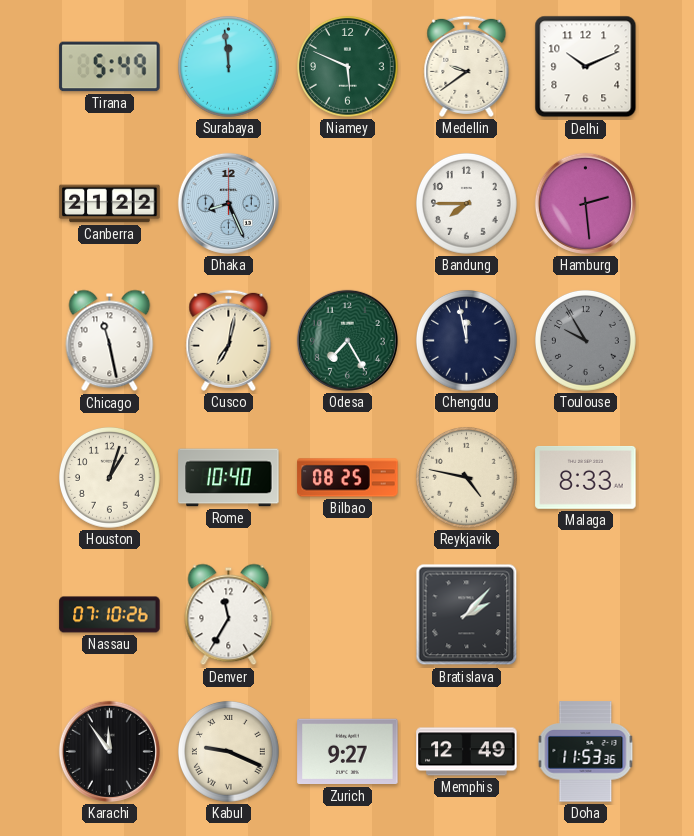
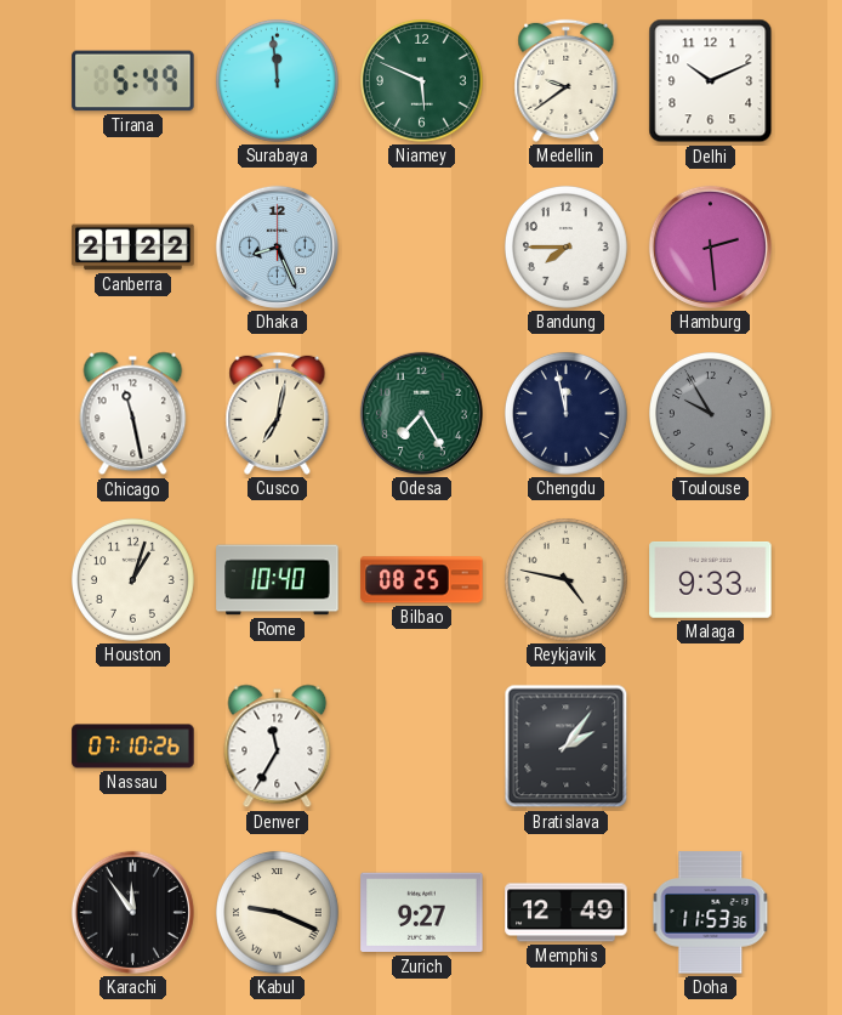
Malaga: 8:33 -> 9:33
Bratislava: 2:07 -> 2:06
